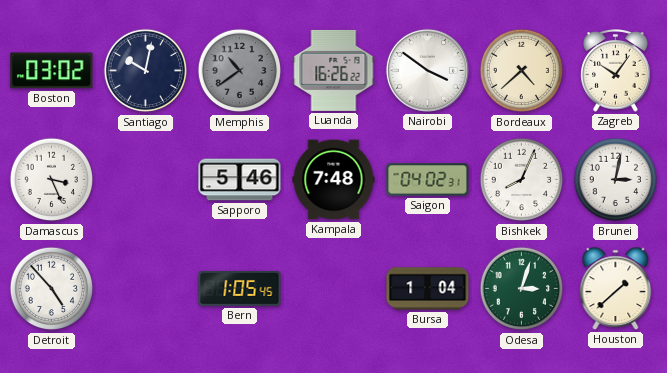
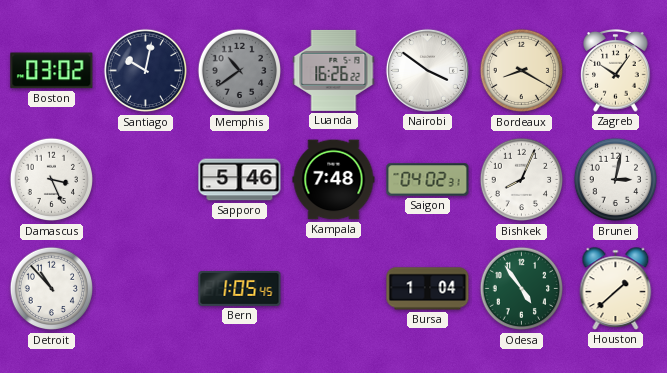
Bordeaux: 4:38 -> 8:20
Detroit: 4:53 -> 10:53
Odesa: 3:03 -> 4:54
